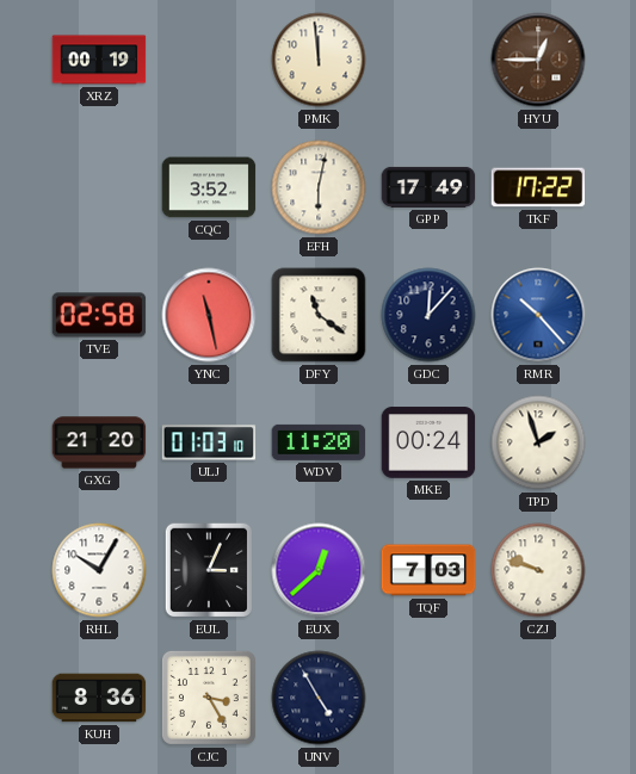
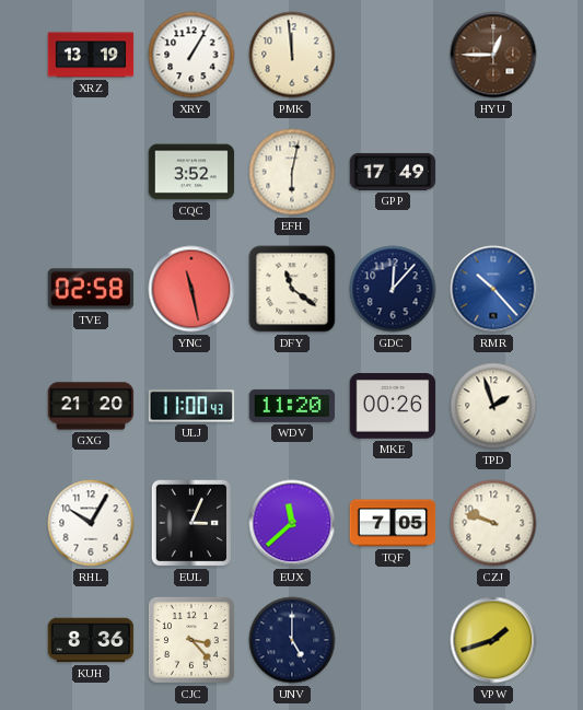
XRZ: 00:19 -> 13:19
XRY: none -> 1:05
TKF: 17:22 -> none
ULJ: 01:03 -> 11:00
MKE: 00:24 -> 00:26
EUX: 12:38 -> 11:38
TQF: 7:03 -> 7:05
CJC: 3:25 -> 3:23
UNV: 4:55 -> 5:00
VPW: none -> 1:42
